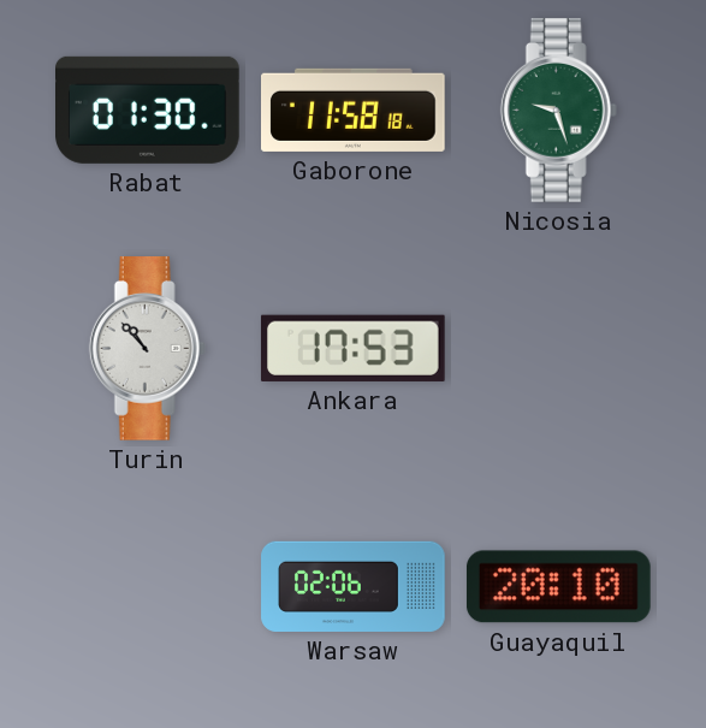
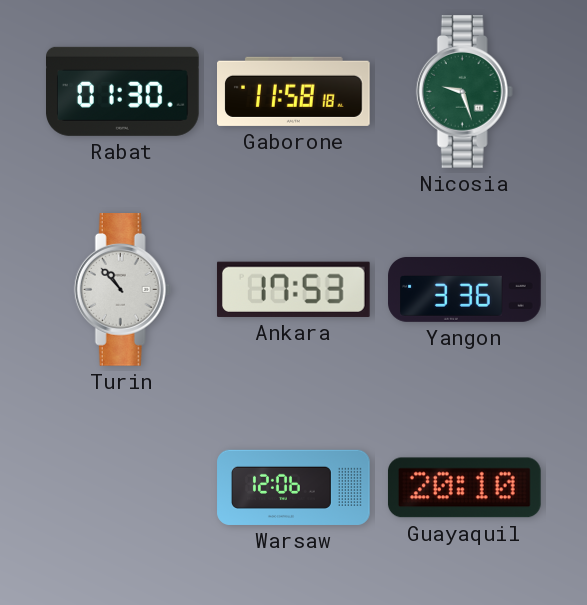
Yangon: none -> 3:36
Warsaw: 02:06 -> 12:06
